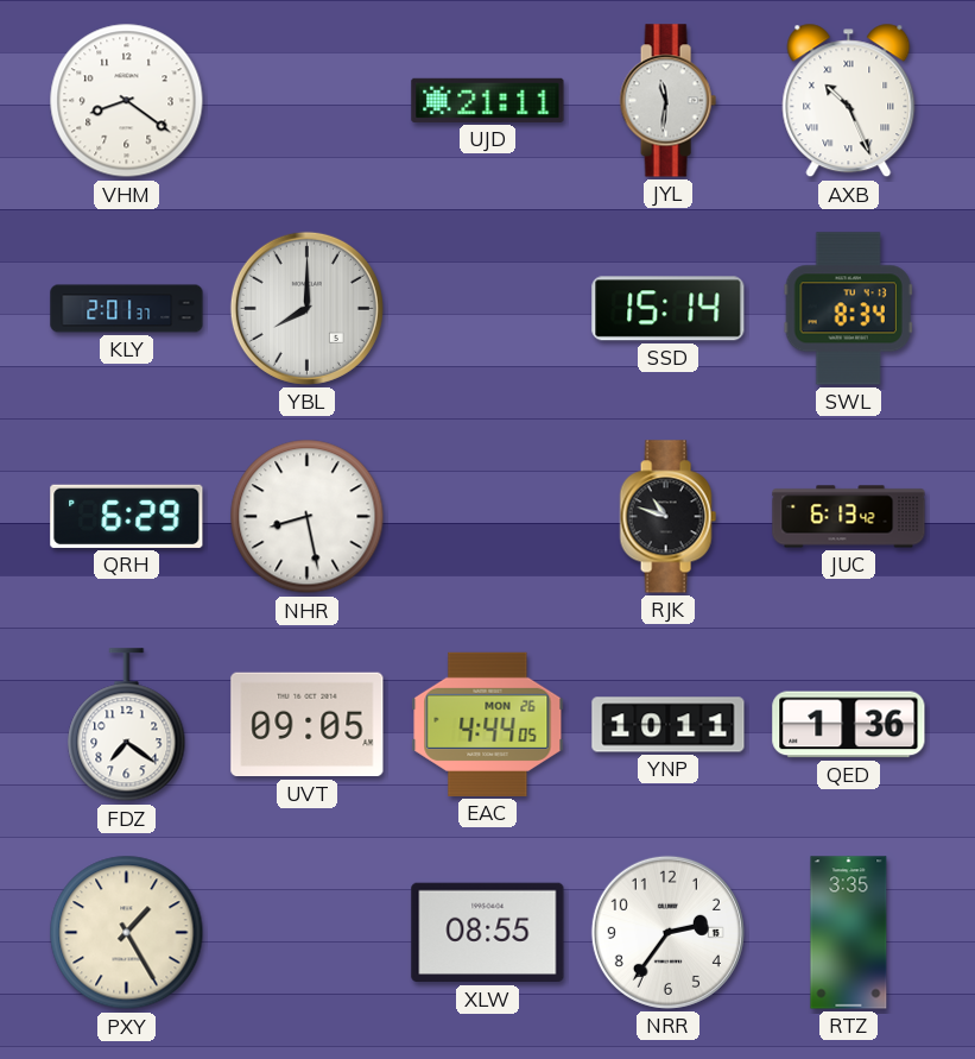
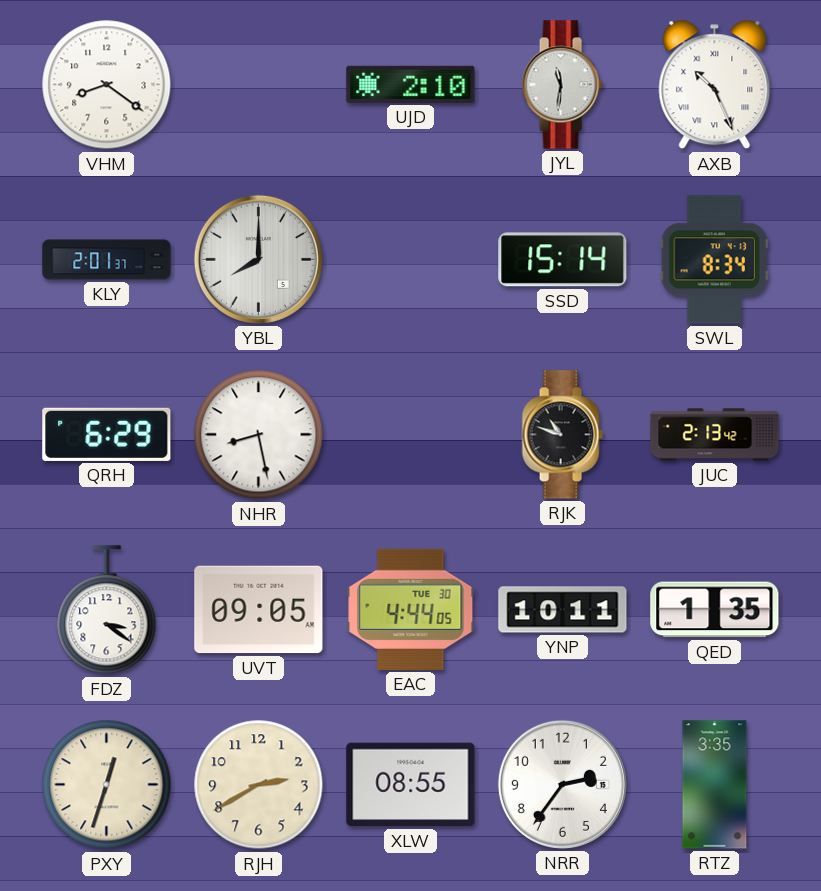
UJD: 21:11 -> 2:10
JUC: 6:13 -> 2:13
FDZ: 7:21 -> 3:21
EAC date: MON 26 -> TUE 30
QED: 1:36 -> 1:35
PXY: 1:25 -> 12:33
RJH: none -> 2:40
